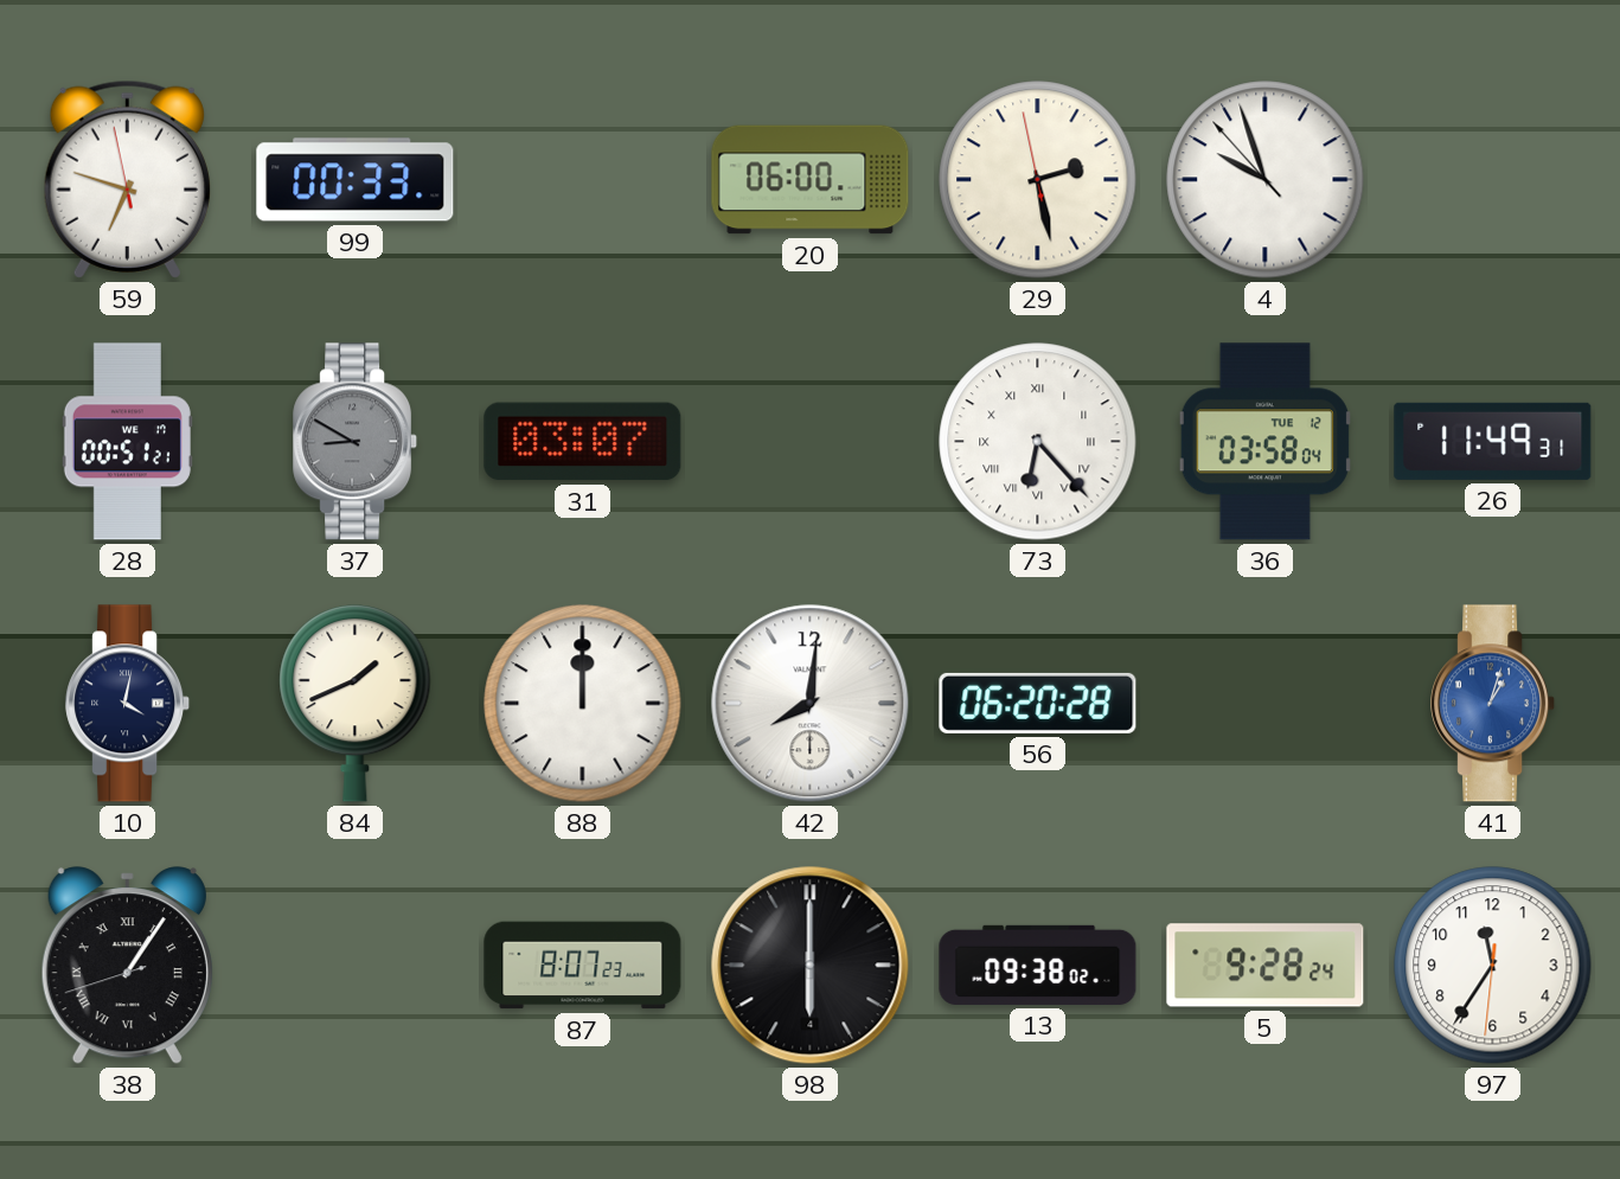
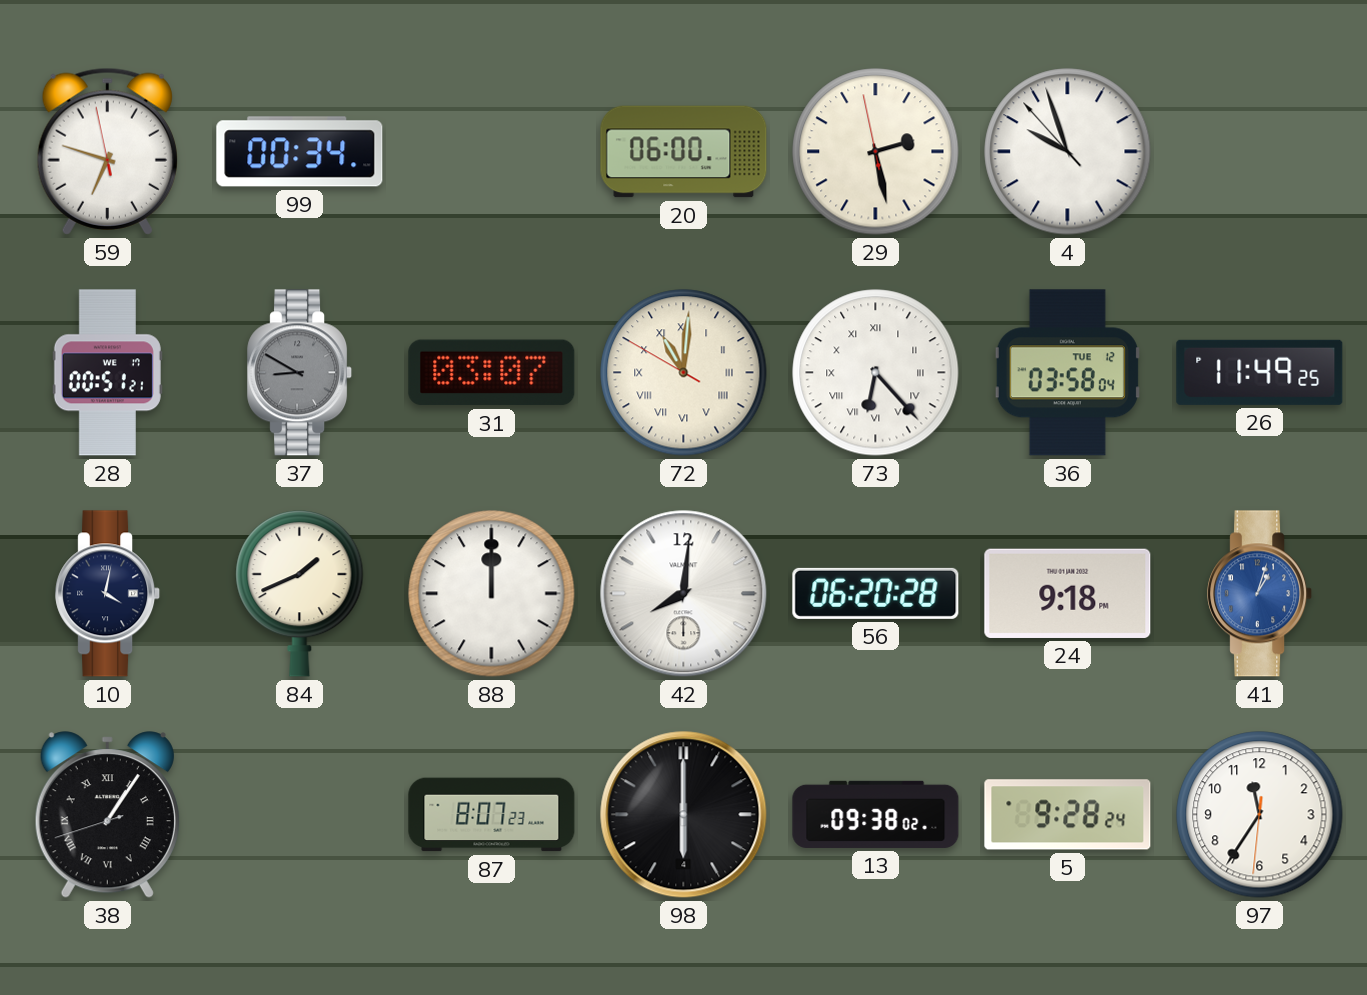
99: 00:33 -> 00:34
72: none -> 11:00
26: 11:49:31 -> 11:49:25
24: none -> 9:18
